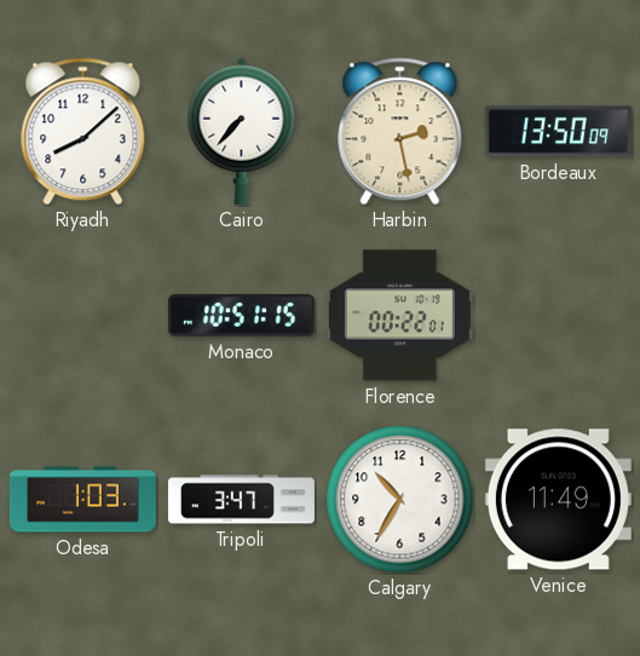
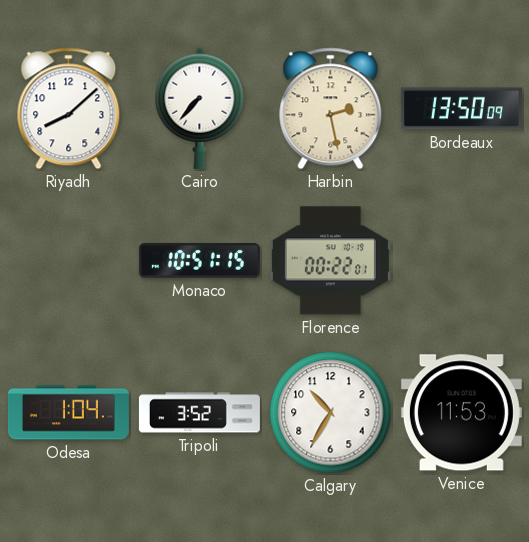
Odesa: 1:03 -> 1:04
Tripoli: 3:47 -> 3:52
Venice: 11:49 -> 11:53
